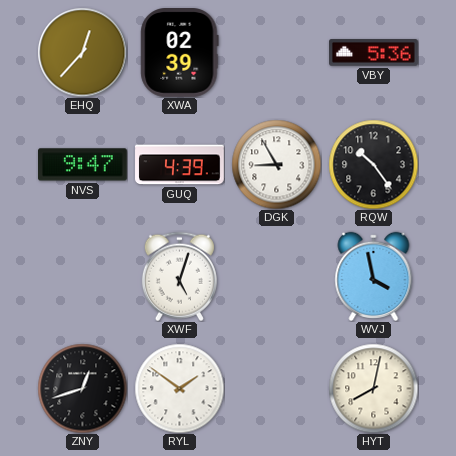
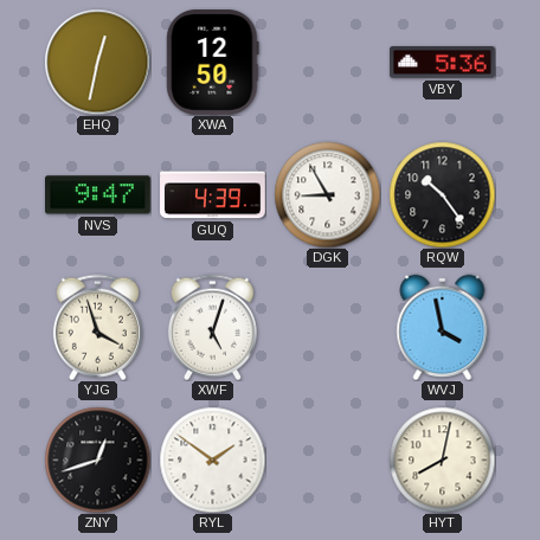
EHQ: 12:37 -> 12:32
XWA: 02:39 -> 12:50
YJG: none -> 3:57
